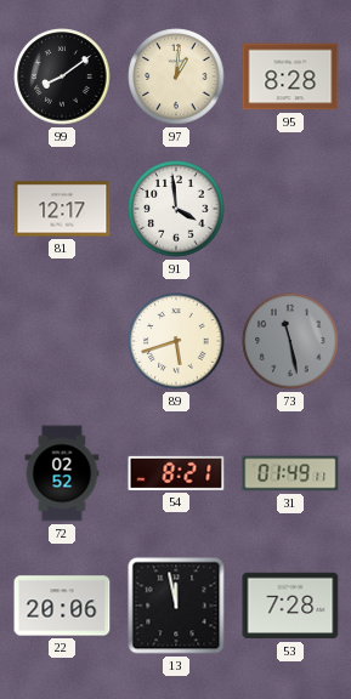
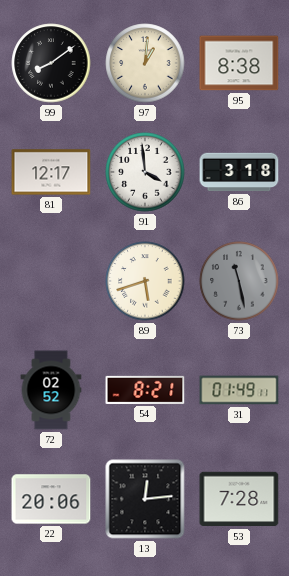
95: 8:28 -> 8:38
86: none -> 3:18
13: 11:58 -> 12:14
